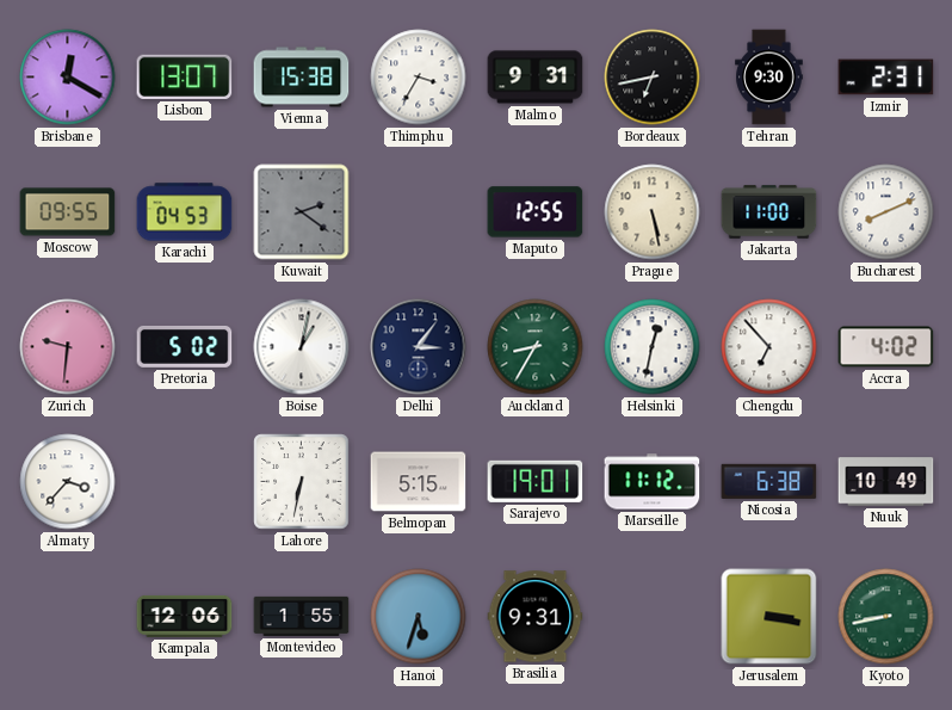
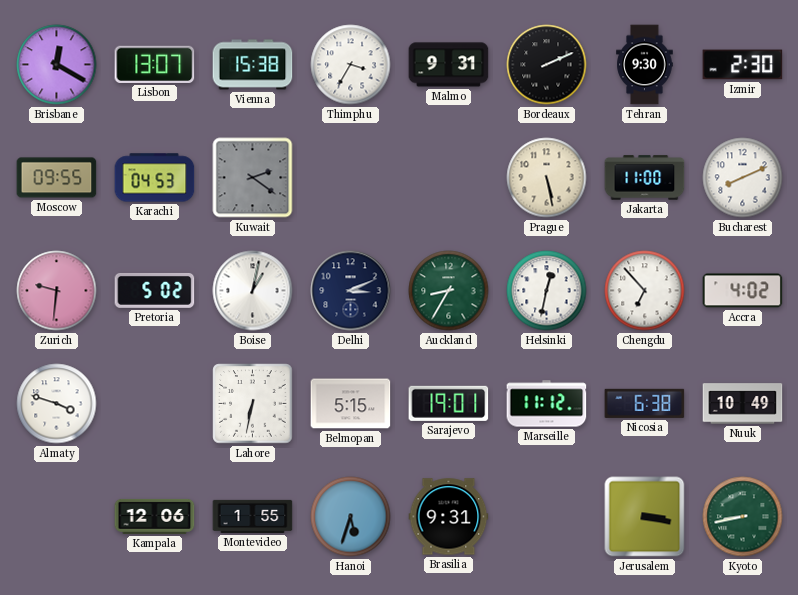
Bordeaux: 6:43 -> 2:11
Izmir: 2:31 -> 2:30
Maputo: 12:55 -> none
Delhi: 3:06 -> 3:11
Almaty: 3:37 -> 3:48
